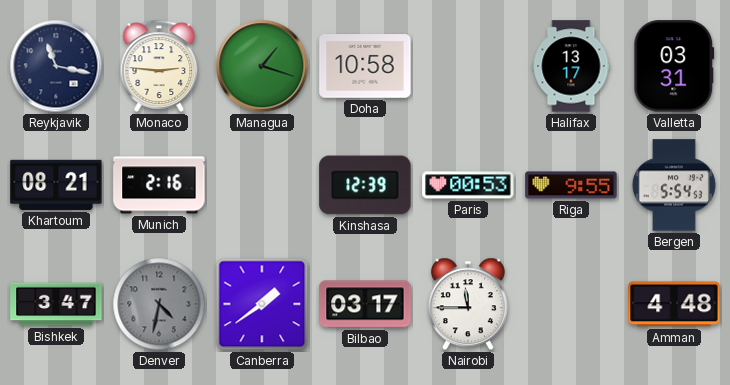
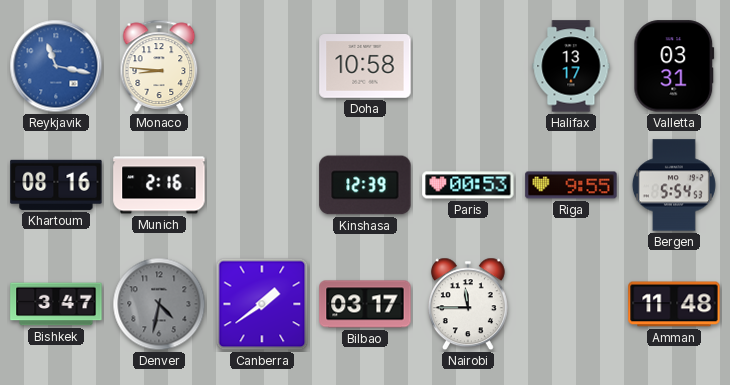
Reykjavik dial: navy -> blue
Monaco: 2:46 -> 8:46
Managua: 1:18 -> none
Khartoum: 08:21 -> 08:16
Amman: 4:48 -> 11:48
